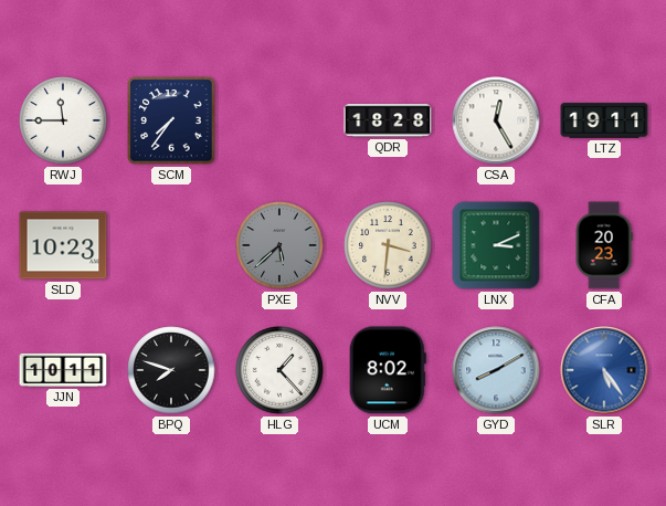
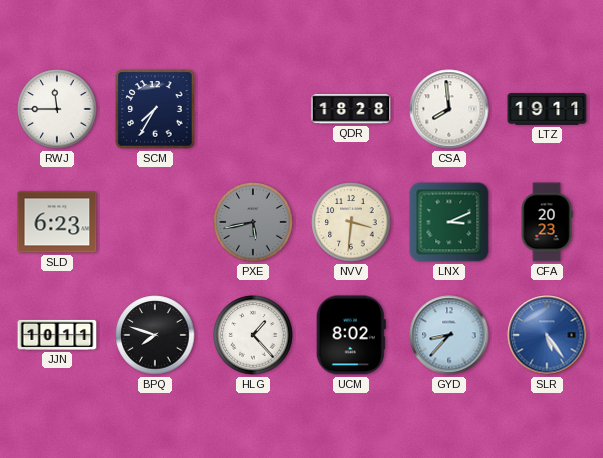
SCM: 7:36 -> 7:35
CSA: 12:25 -> 7:59
SLD: 10:23 -> 6:23
PXE: 5:38 -> 5:43
GYD: 8:10 -> 8:37
